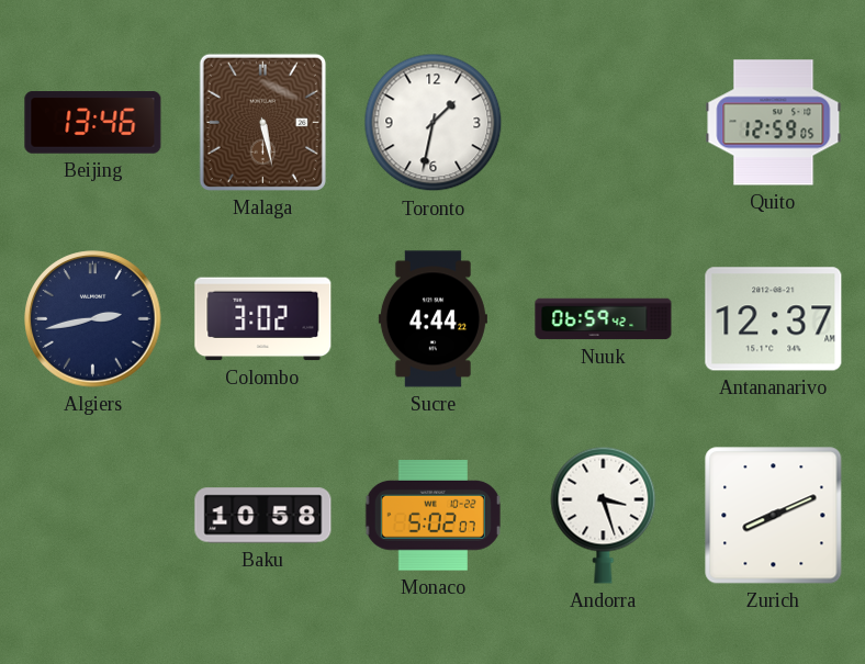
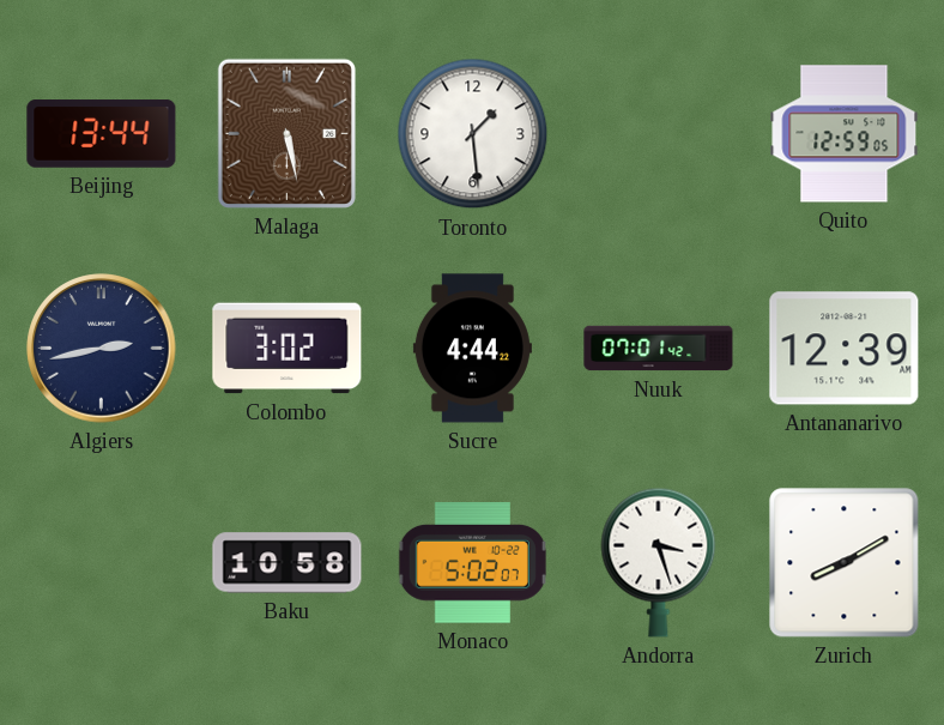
Beijing: 13:46 -> 13:44
Toronto: 1:32 -> 1:29
Nuuk: 06:59 -> 07:01
Antananarivo: 12:37 -> 12:39
Zurich: 8:11 -> 8:10
